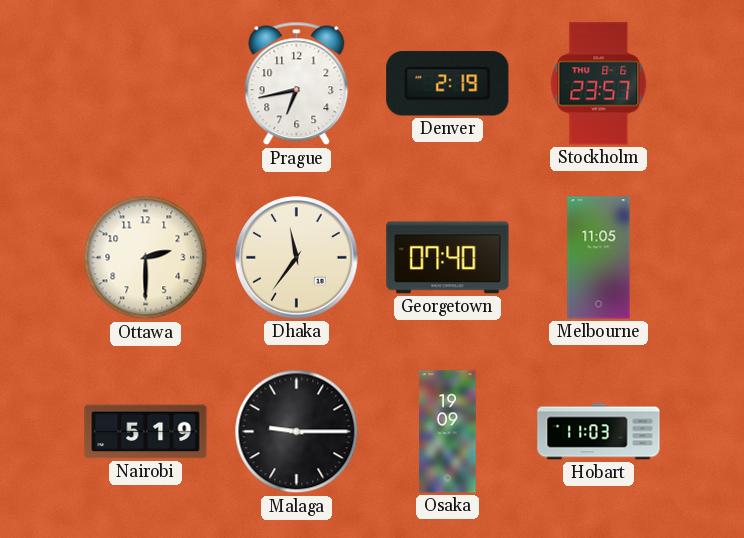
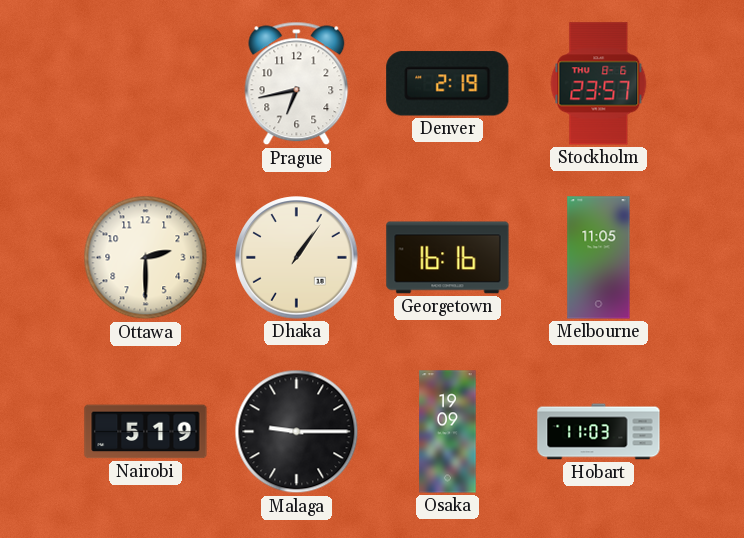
Dhaka: 11:36 -> 1:06
Georgetown: 07:40 -> 16:16
